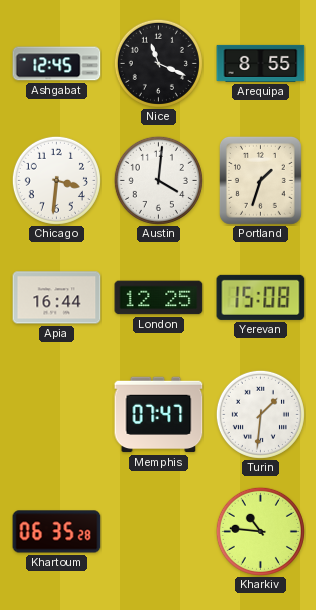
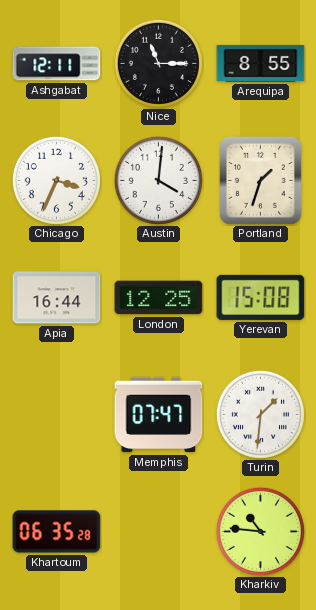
Ashgabat: 12:45 -> 12:11
Nice: 11:19 -> 11:15
Chicago: 3:31 -> 3:34
